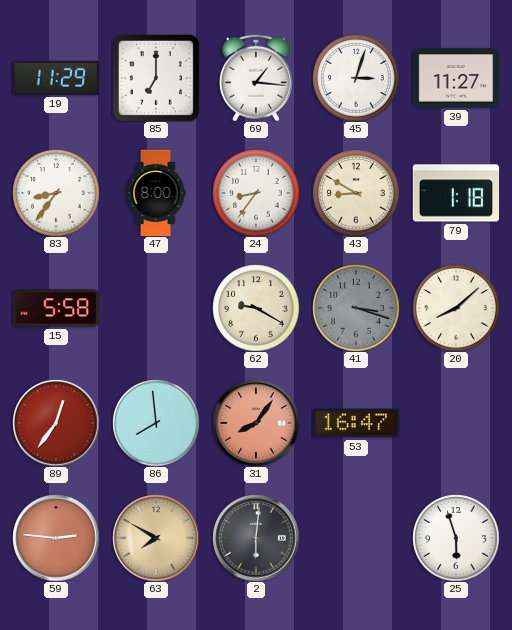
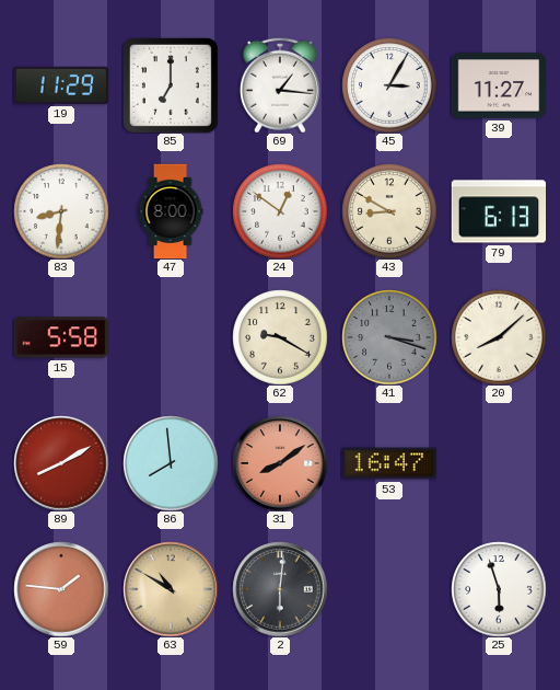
45: 3:03 -> 3:05
83: 8:36 -> 8:31
24: 8:36 -> 12:51
79: 1:18 -> 6:13
89: 12:36 -> 8:10
31: 8:06 -> 8:09
59: 2:46 -> 1:46
63: 7:50 -> 10:50
